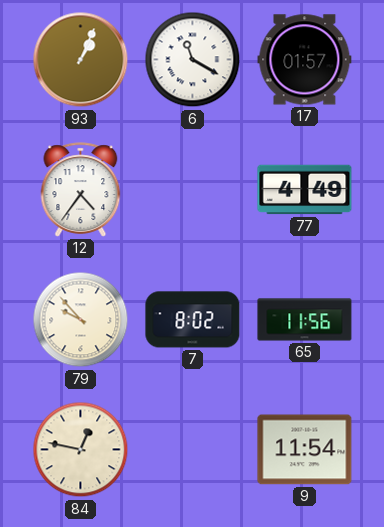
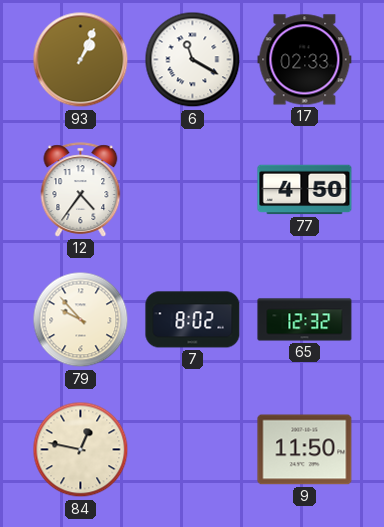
17: 01:57 -> 02:33
77: 4:49 -> 4:50
65: 11:56 -> 12:32
9: 11:54 -> 11:50
